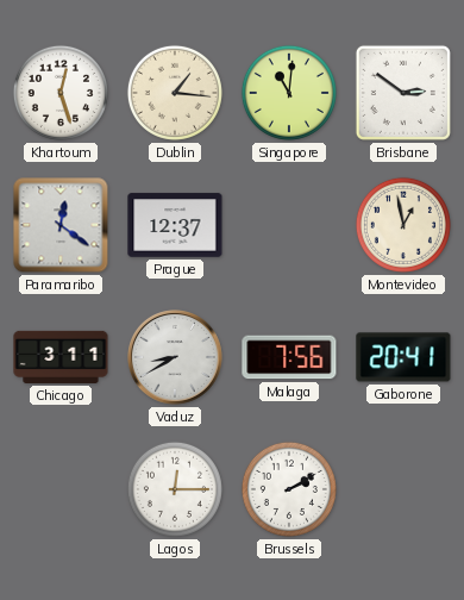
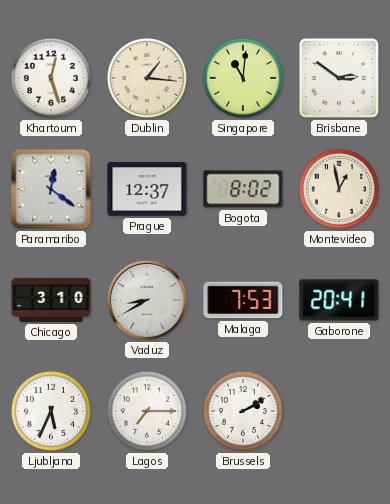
Bogota: none -> 8:02
Chicago: 3:11 -> 3:10
Malaga: 7:56 -> 7:53
Ljubljana: none -> 5:34
Lagos: 12:15 -> 7:15
